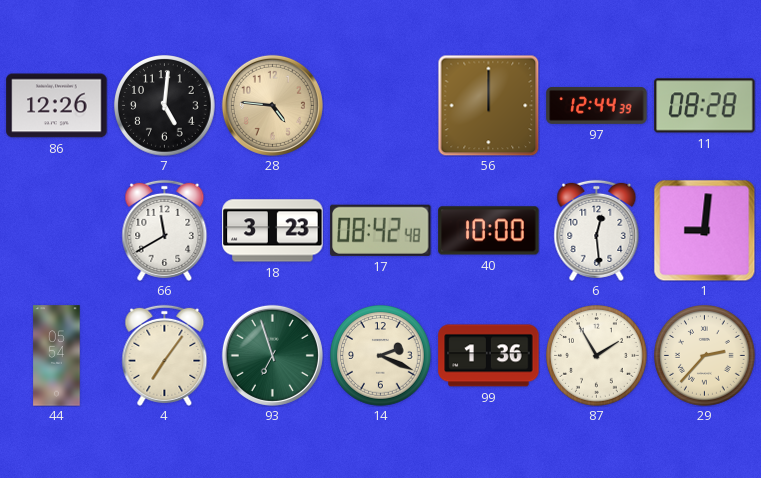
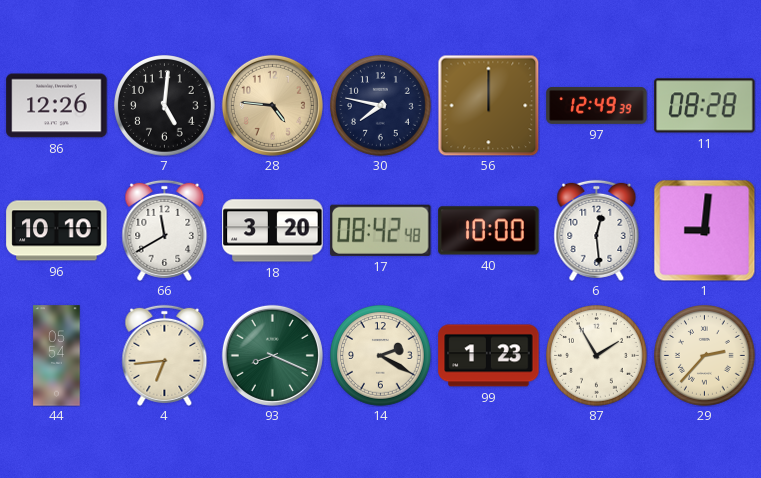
30: none -> 7:47
97: 12:44 -> 12:49
96: none -> 10:10
18: 3:23 -> 3:20
4: 7:06 -> 6:44
93: 6:57 -> 8:19
14: 2:19 -> 2:20
99: 1:36 -> 1:23
